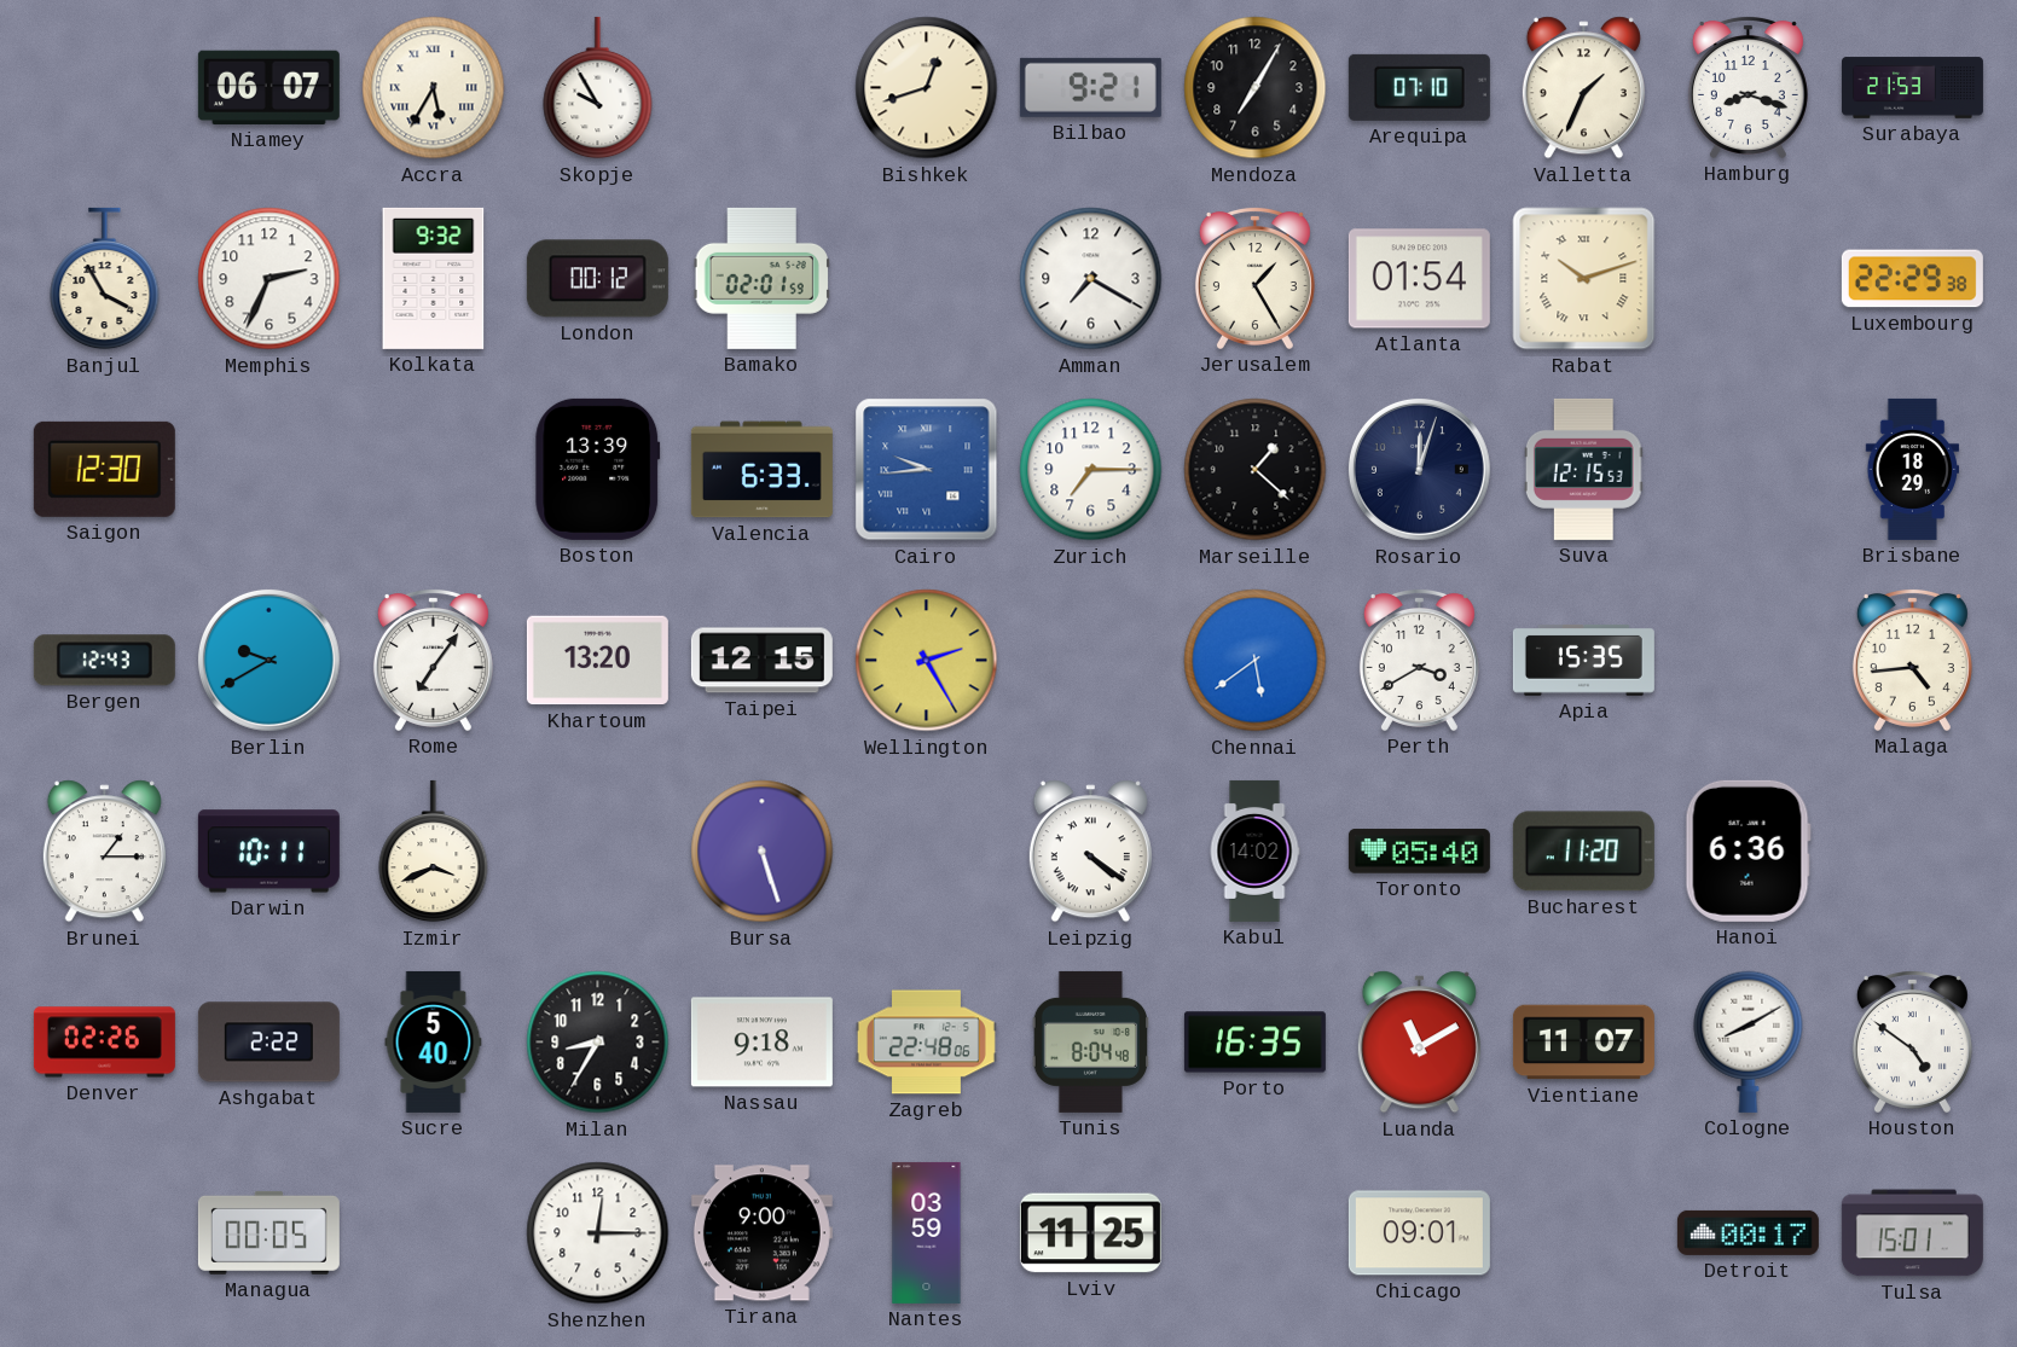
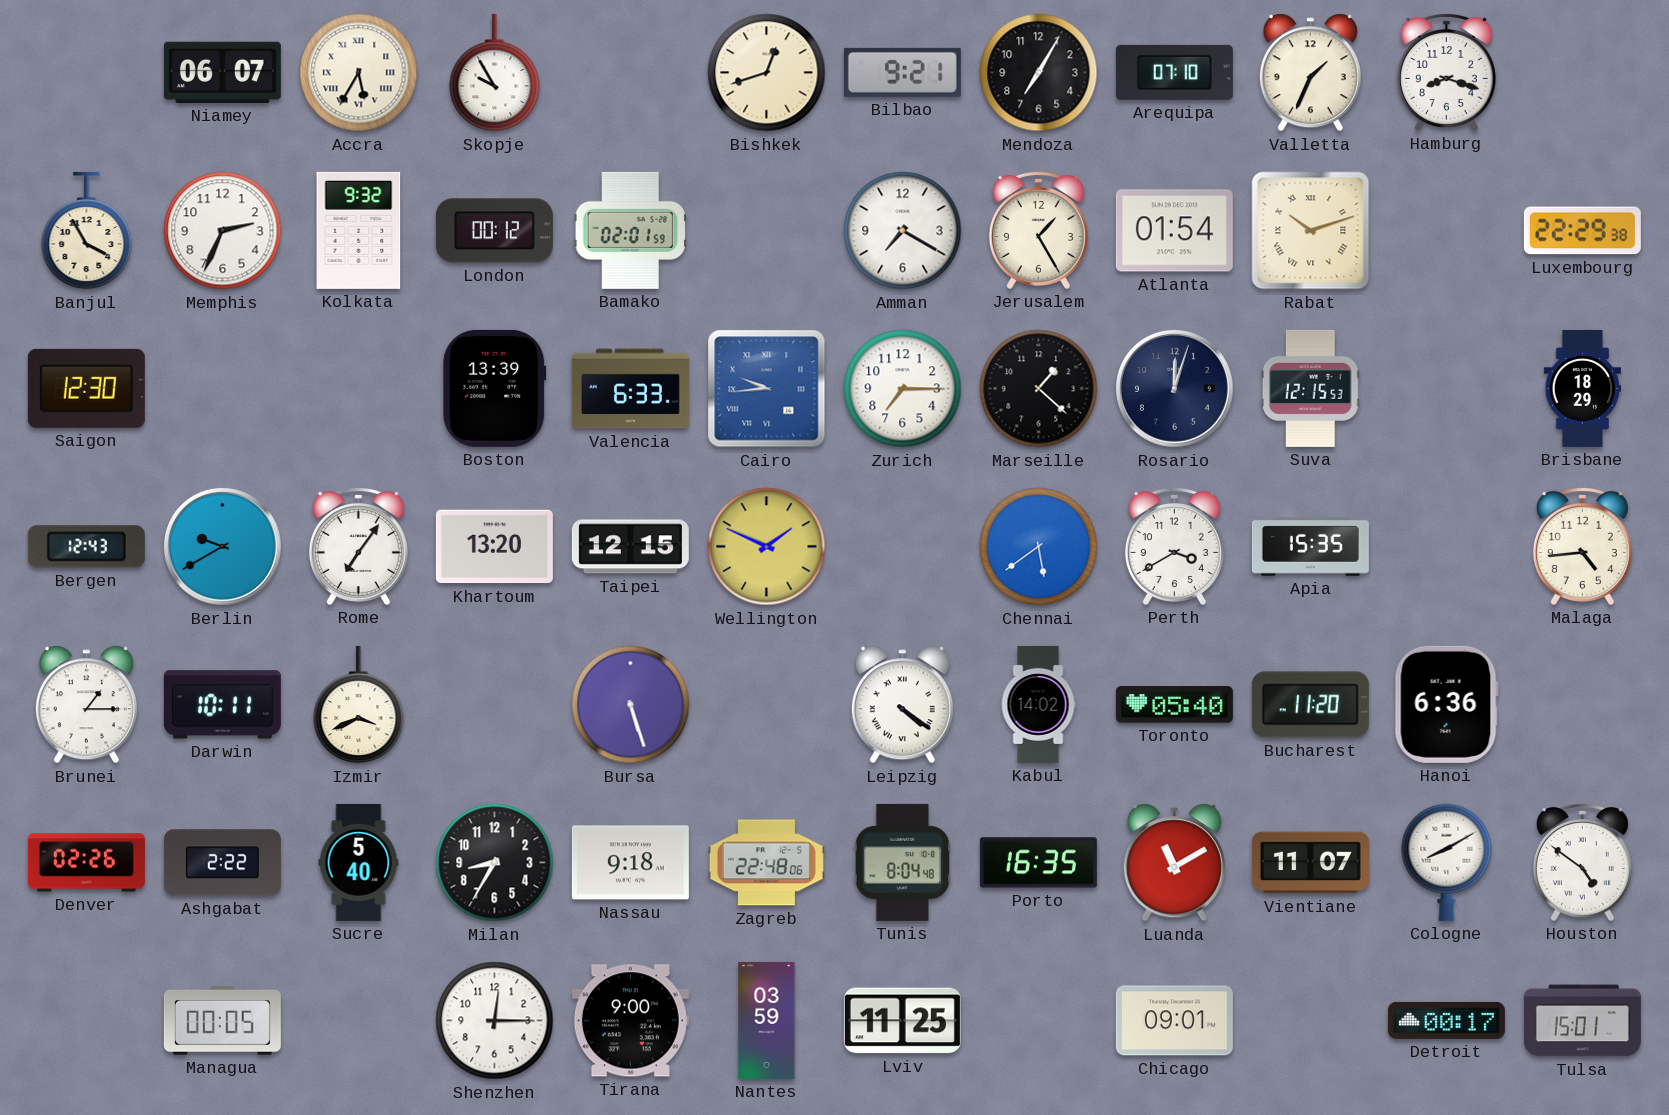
Surabaya: 21:53 -> none
Wellington: 2:25 -> 1:49
